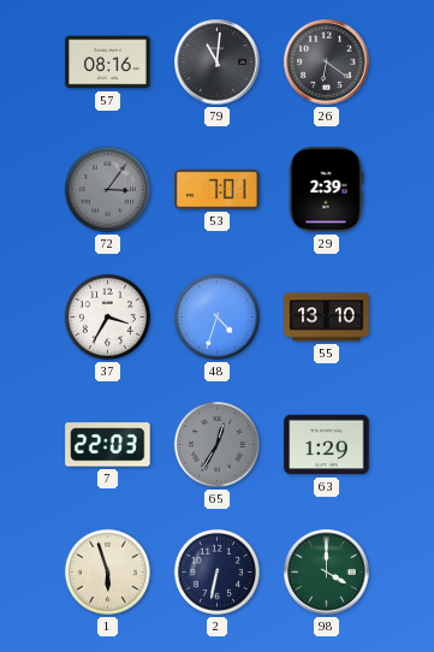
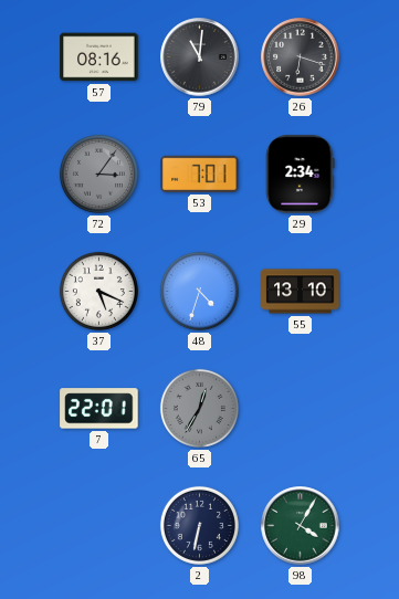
26: 6:21 -> 6:18
29: 2:39 -> 2:34
37: 3:35 -> 5:19
7: 22:03 -> 22:01
63: 1:29 -> none
1: 5:57 -> none
98: 4:00 -> 4:05
